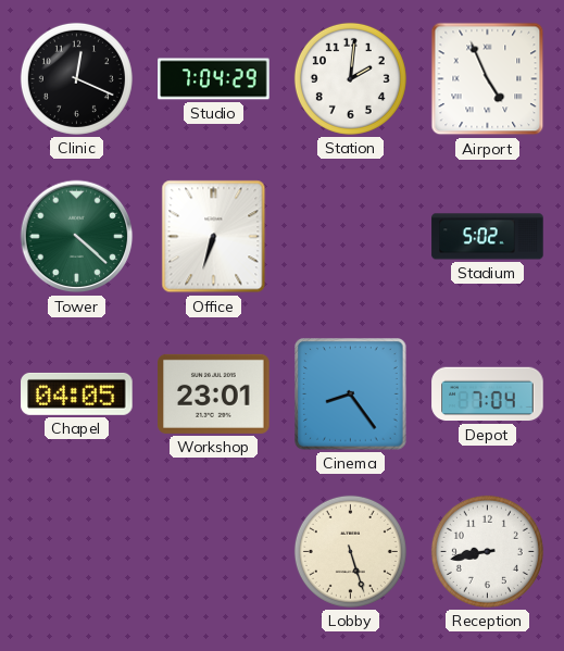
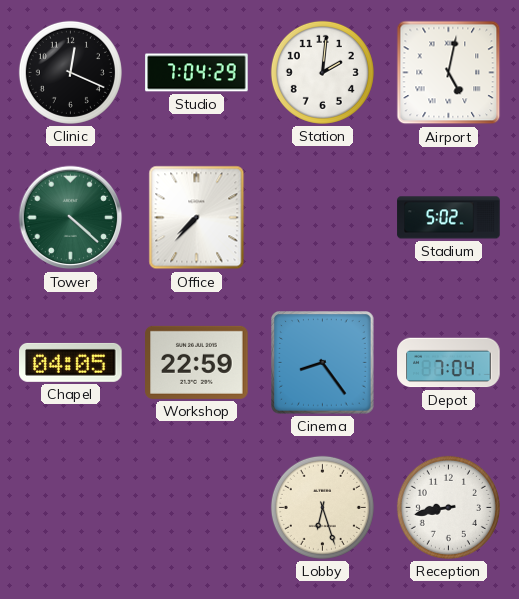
Airport: 4:56 -> 5:02
Office: 6:33 -> 7:37
Workshop: 23:01 -> 22:59
Lobby: 5:27 -> 6:27
